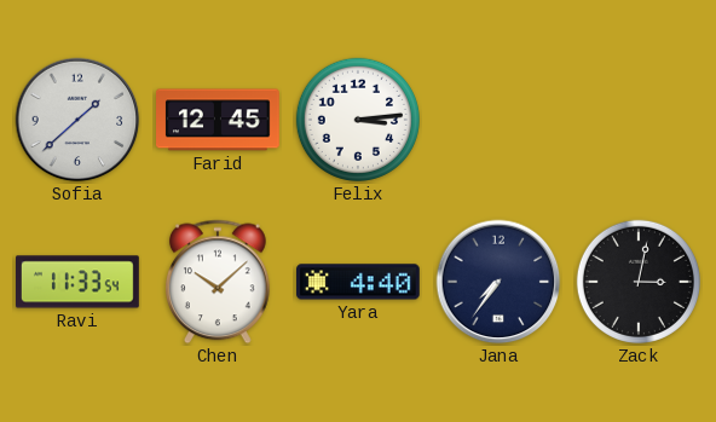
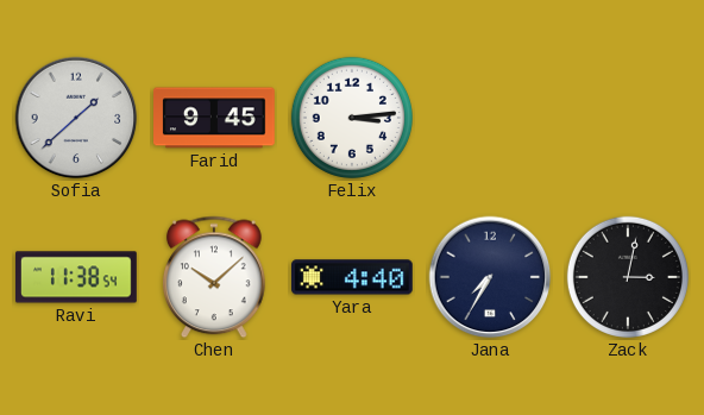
Farid: 12:45 -> 9:45
Ravi: 11:33 -> 11:38
Jana: 7:36 -> 7:35
